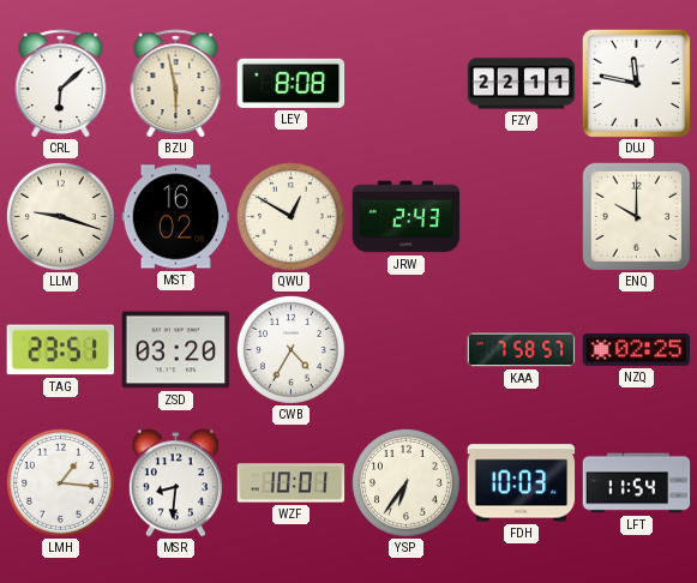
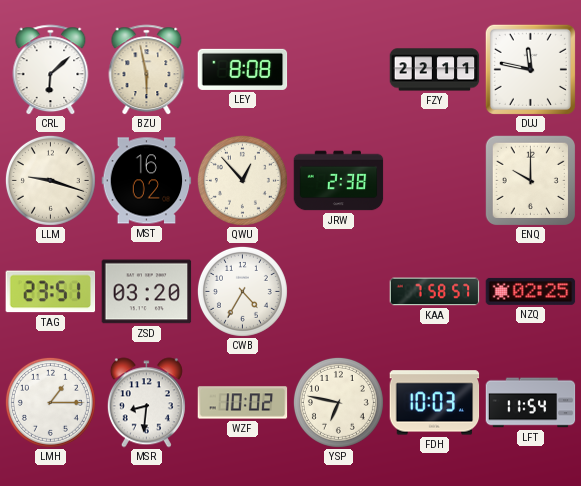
QWU: 12:50 -> 12:53
JRW: 2:43 -> 2:38
LMH: 1:16 -> 1:15
WZF: 10:01 -> 10:02
YSP: 6:36 -> 6:47
